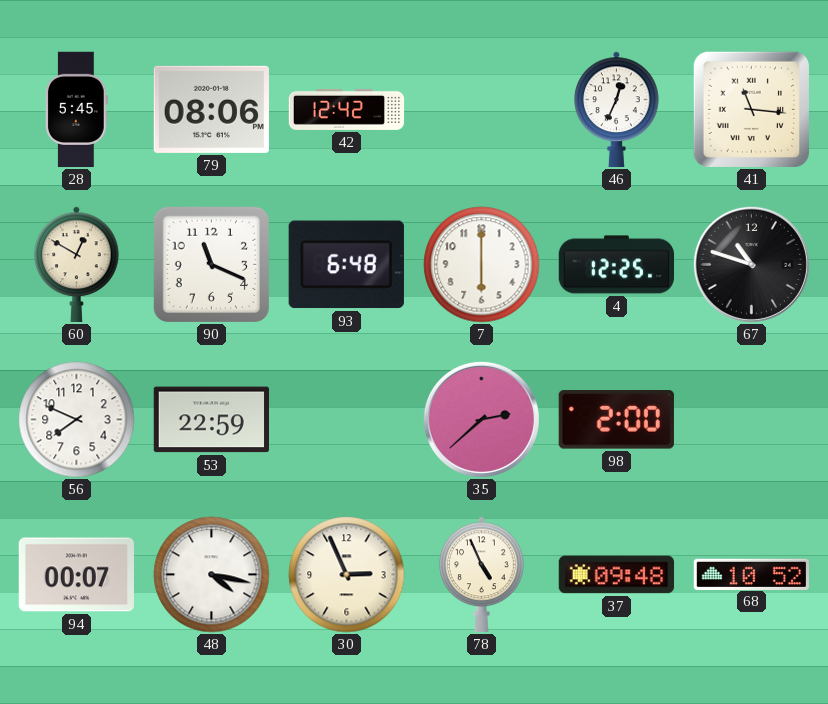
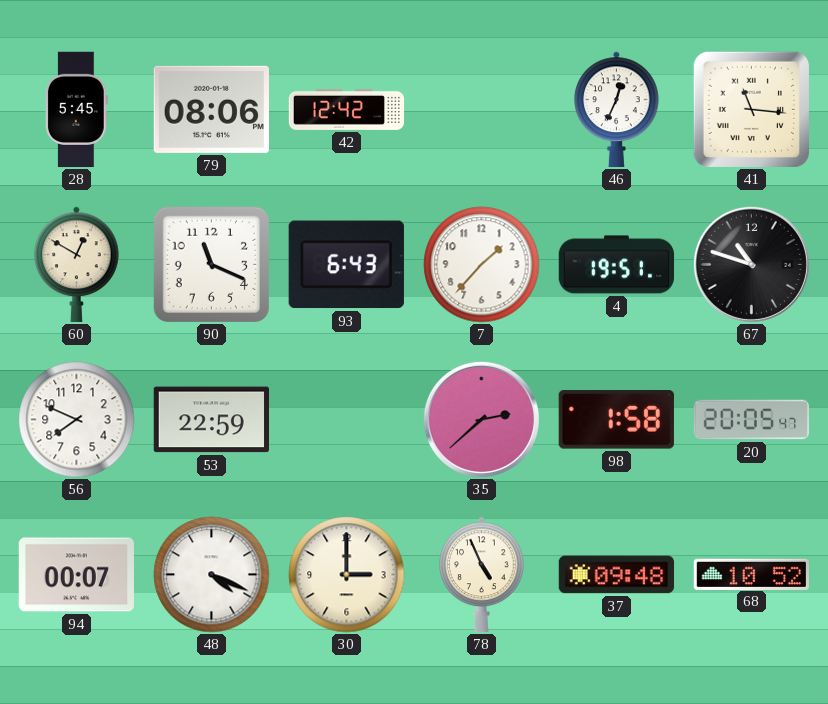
93: 6:48 -> 6:43
7: 6:00 -> 1:37
4: 12:25 -> 19:51
98: 2:00 -> 1:58
20: none -> 20:05
48: 4:17 -> 4:19
30: 2:56 -> 3:00
